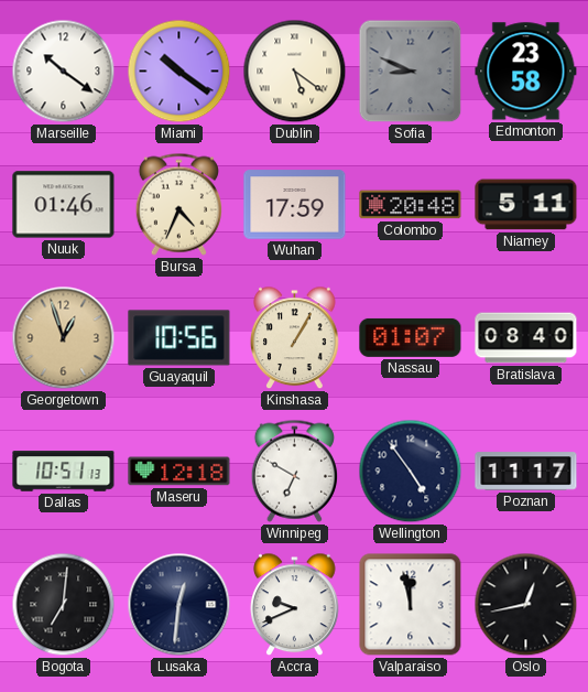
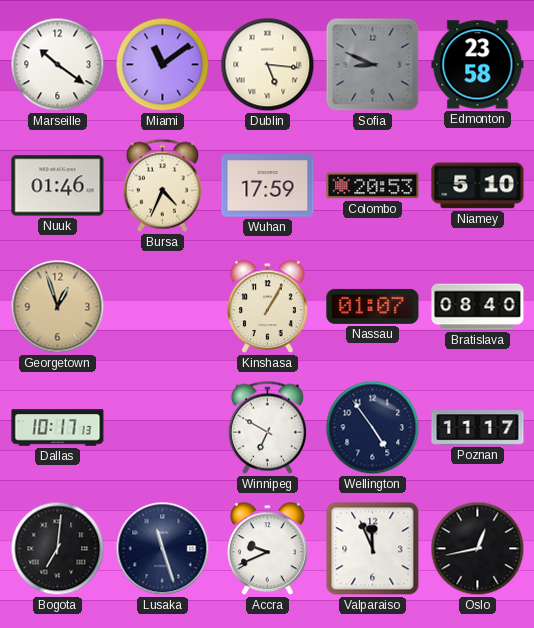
Miami: 10:21 -> 11:09
Dublin: 5:21 -> 5:16
Colombo: 20:48 -> 20:53
Niamey: 5:11 -> 5:10
Guayaquil: 10:56 -> none
Dallas: 10:51 -> 10:17
Maseru: 12:18 -> none
Lusaka: 12:31 -> 11:27
Valparaiso: 11:58 -> 11:56
